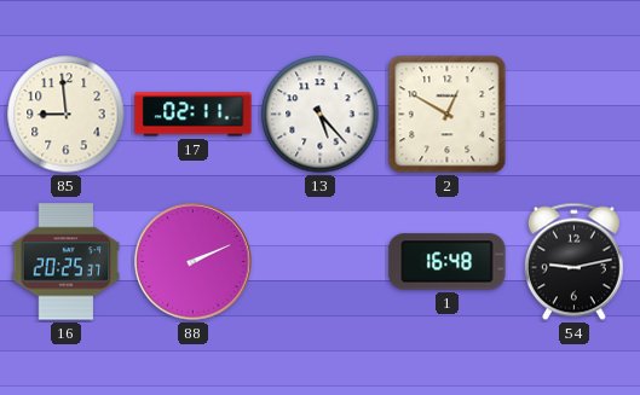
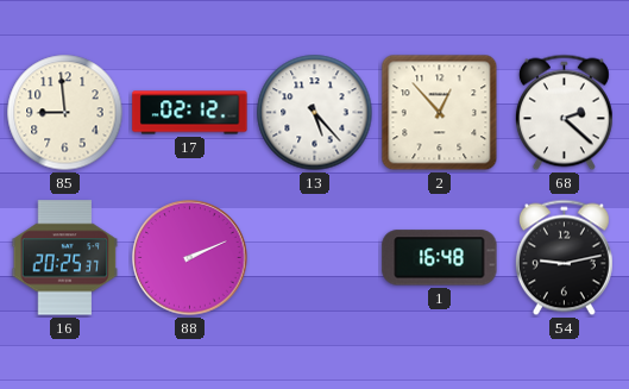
17: 02:11 -> 02:12
2: 12:50 -> 12:53
68: none -> 2:22
